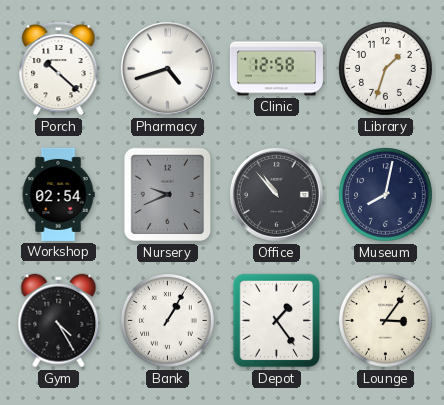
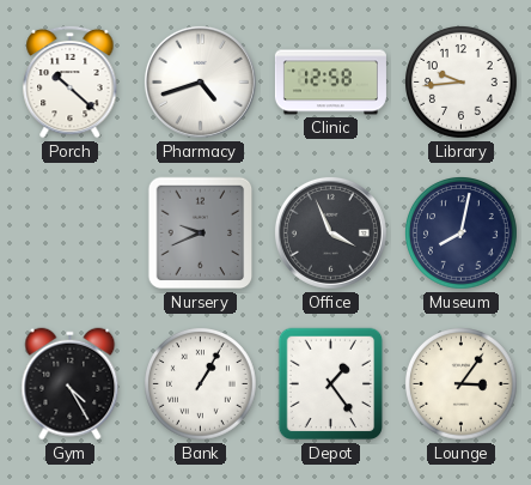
Library: 1:33 -> 9:44
Workshop: 02:54 -> none
Office: 10:53 -> 3:56
